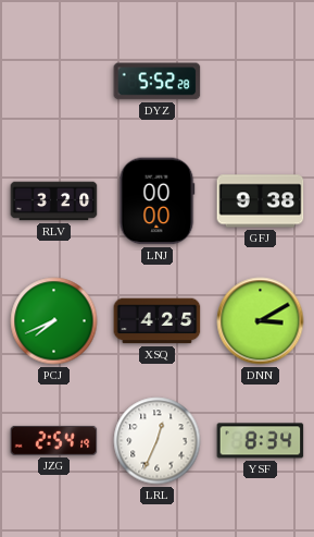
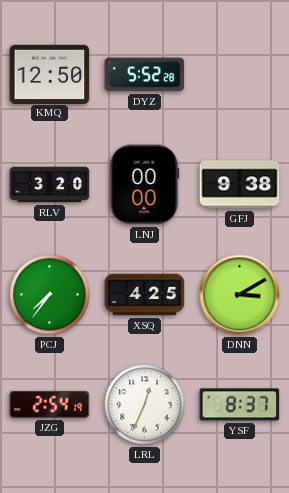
KMQ: none -> 12:50
PCJ: 7:41 -> 7:36
YSF: 8:34 -> 8:37
